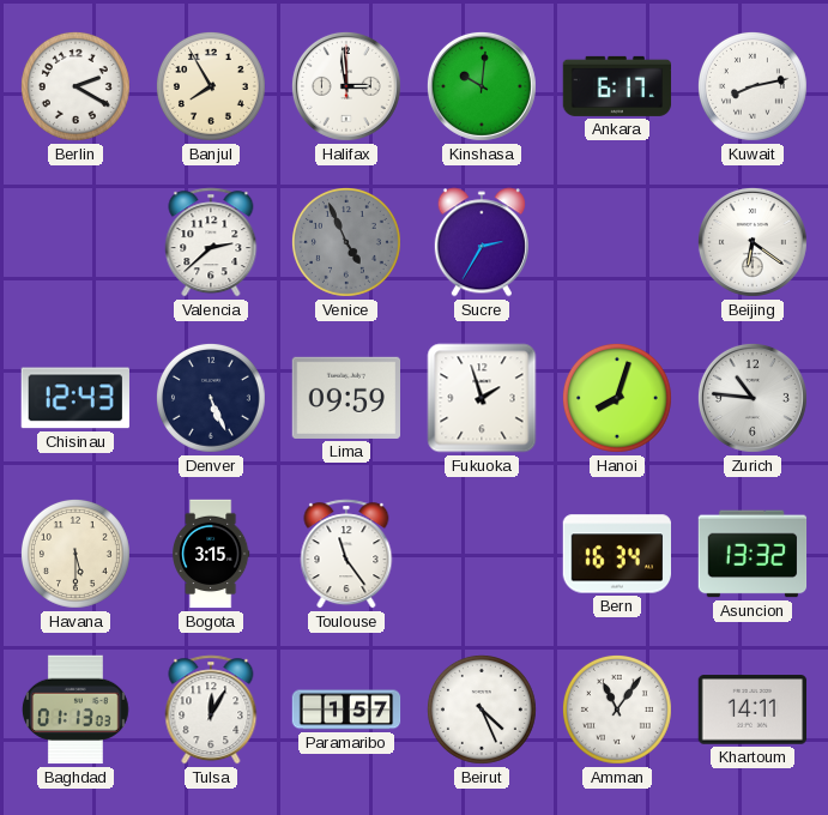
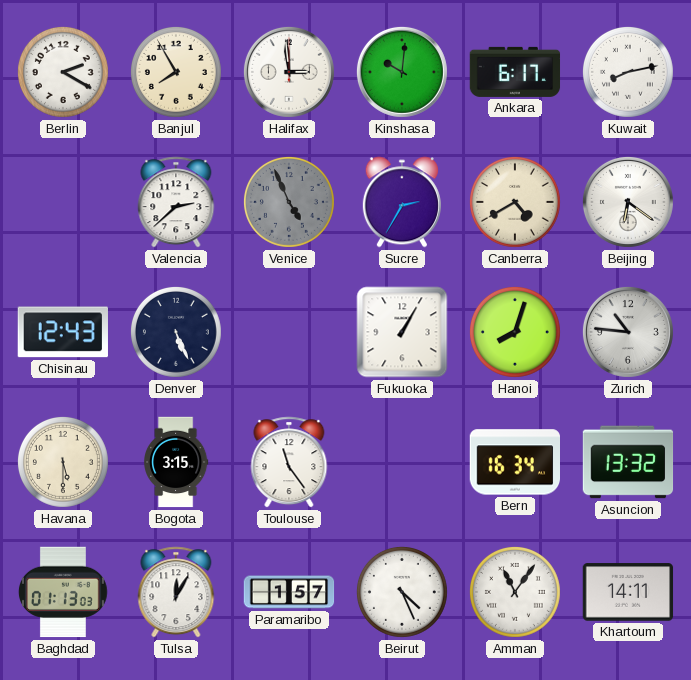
Canberra: none -> 4:40
Lima: 09:59 -> none
Fukuoka: 1:57 -> 1:05
